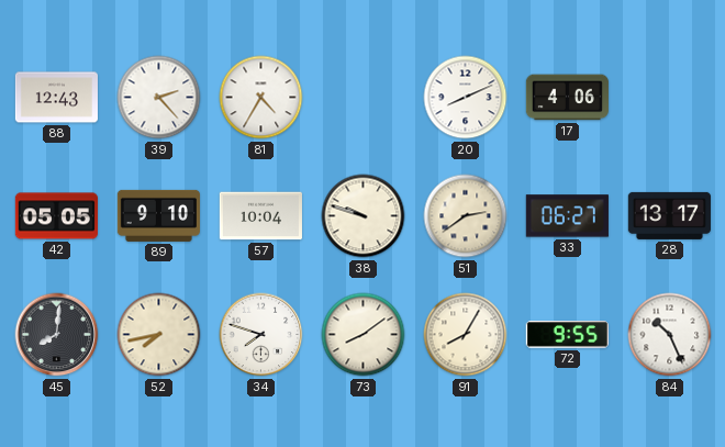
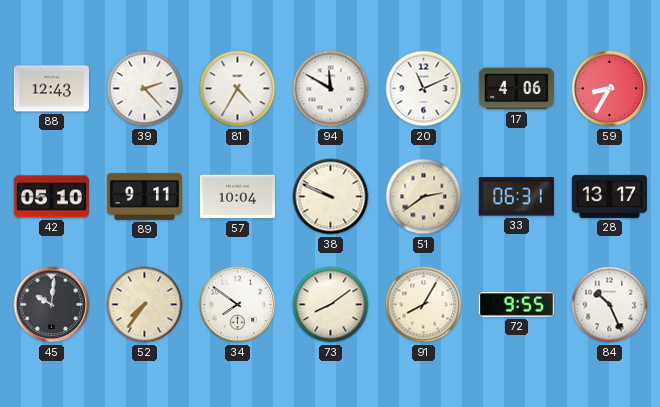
94: none -> 11:50
20: 8:11 -> 11:11
59: none -> 8:35
42: 05:05 -> 05:10
89: 9:10 -> 9:11
38: 9:48 -> 9:49
33: 06:27 -> 06:31
45: 8:01 -> 10:01
52: 7:43 -> 7:36
34: 7:48 -> 7:51
